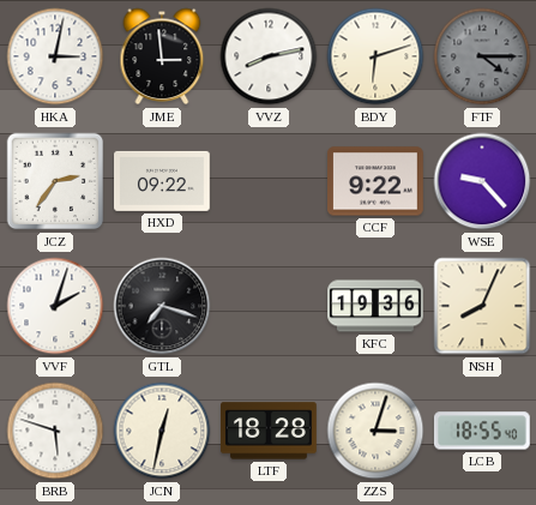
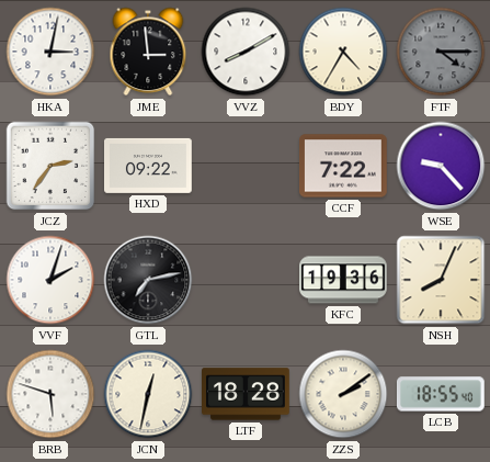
VVZ: 8:13 -> 8:10
BDY: 6:12 -> 4:35
CCF: 9:22 -> 7:22
GTL: 7:18 -> 7:13
ZZS: 3:03 -> 2:09
